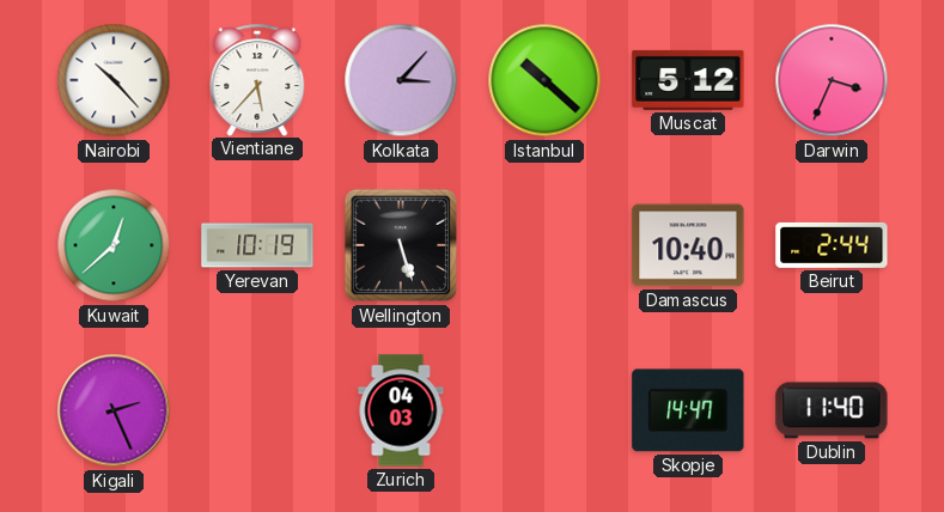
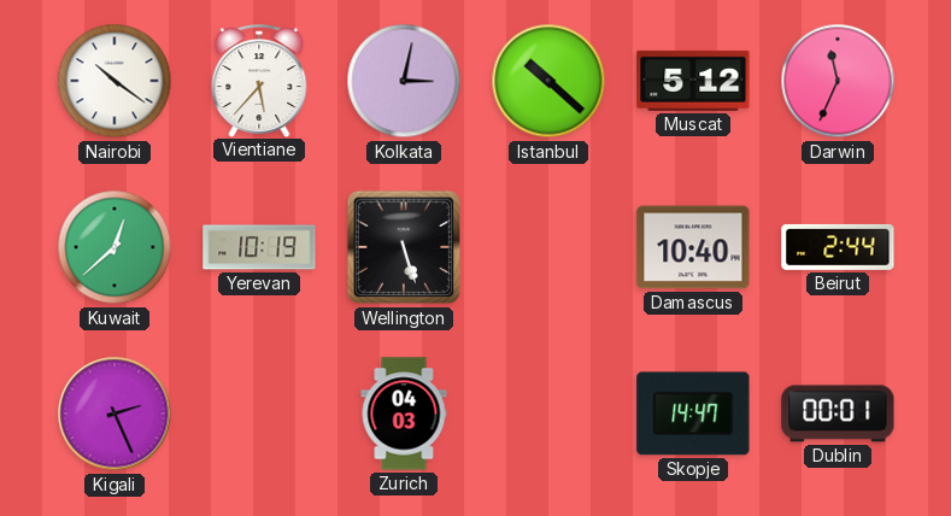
Nairobi: 10:23 -> 10:21
Kolkata: 3:07 -> 3:02
Darwin: 3:34 -> 11:34
Dublin: 11:40 -> 00:01
